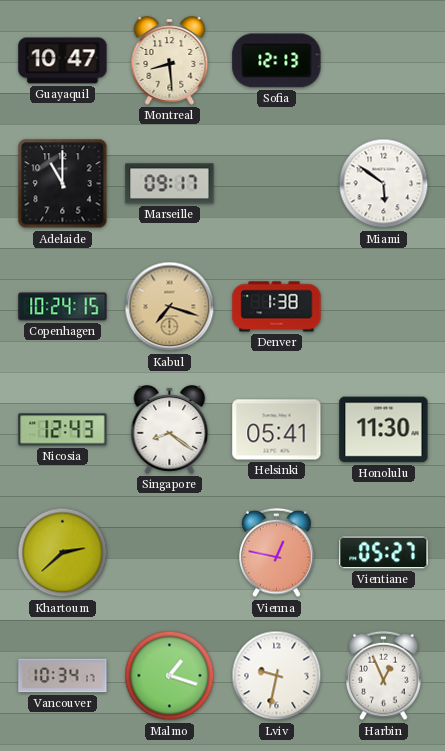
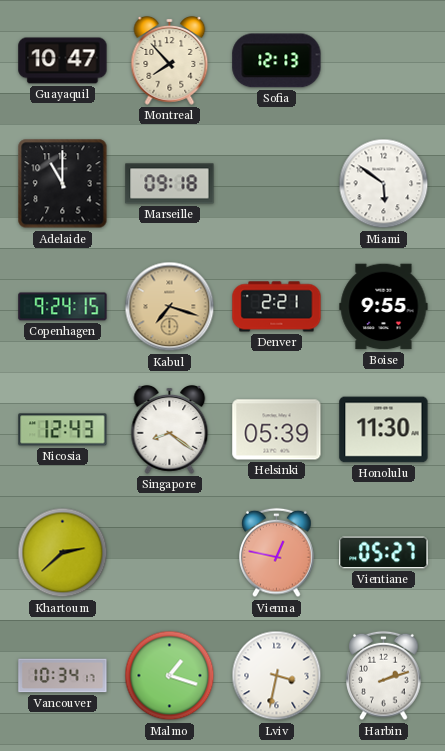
Montreal: 8:29 -> 7:53
Marseille: 09:17 -> 09:18
Copenhagen: 10:24 -> 9:24
Denver: 1:38 -> 2:21
Boise: none -> 9:55
Helsinki: 05:41 -> 05:39
Lviv: 9:32 -> 3:32
Harbin: 12:56 -> 2:12
